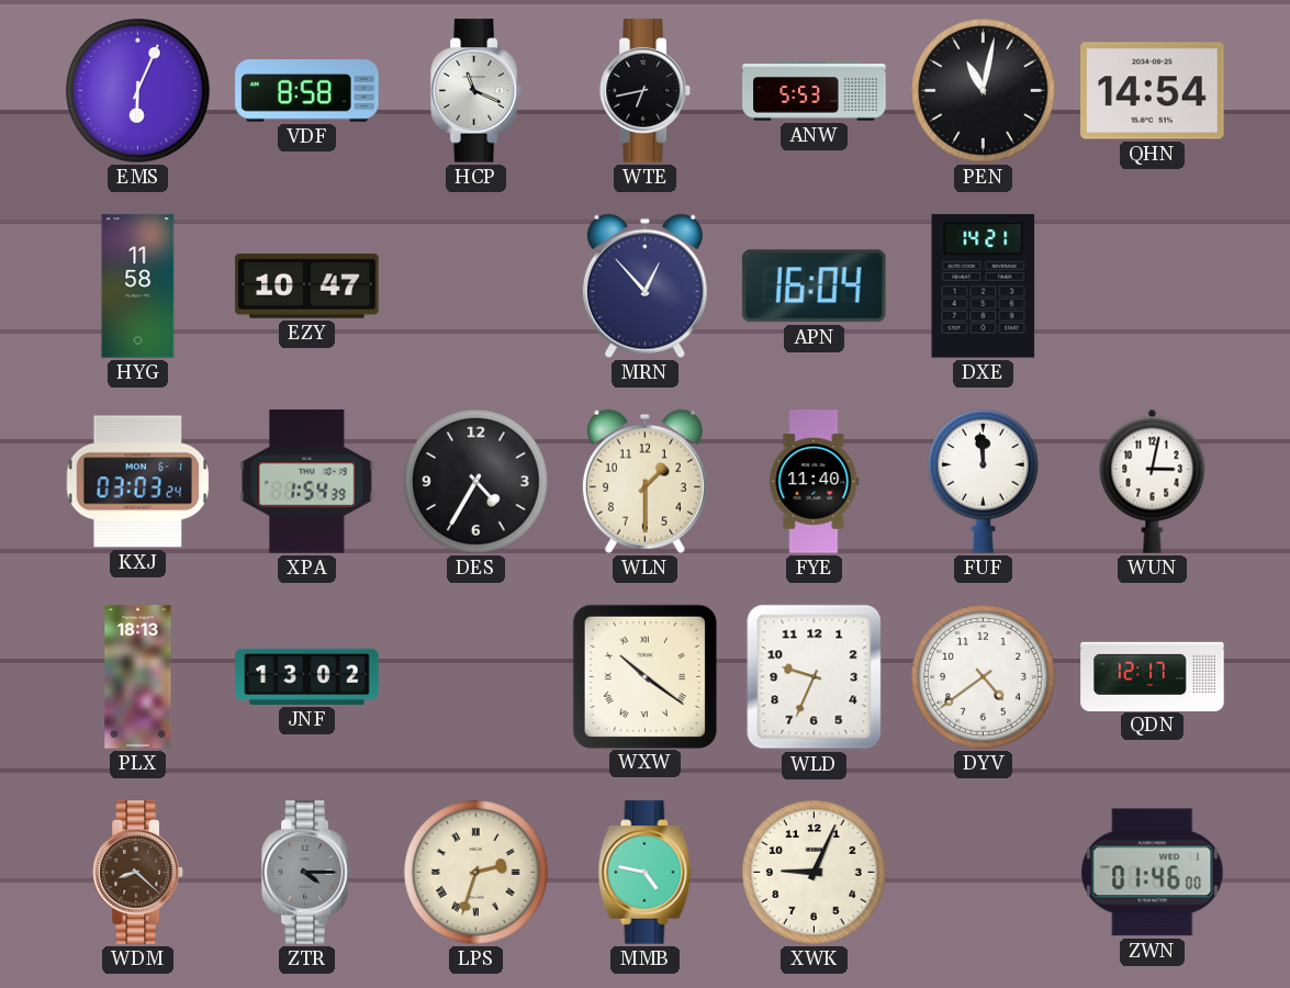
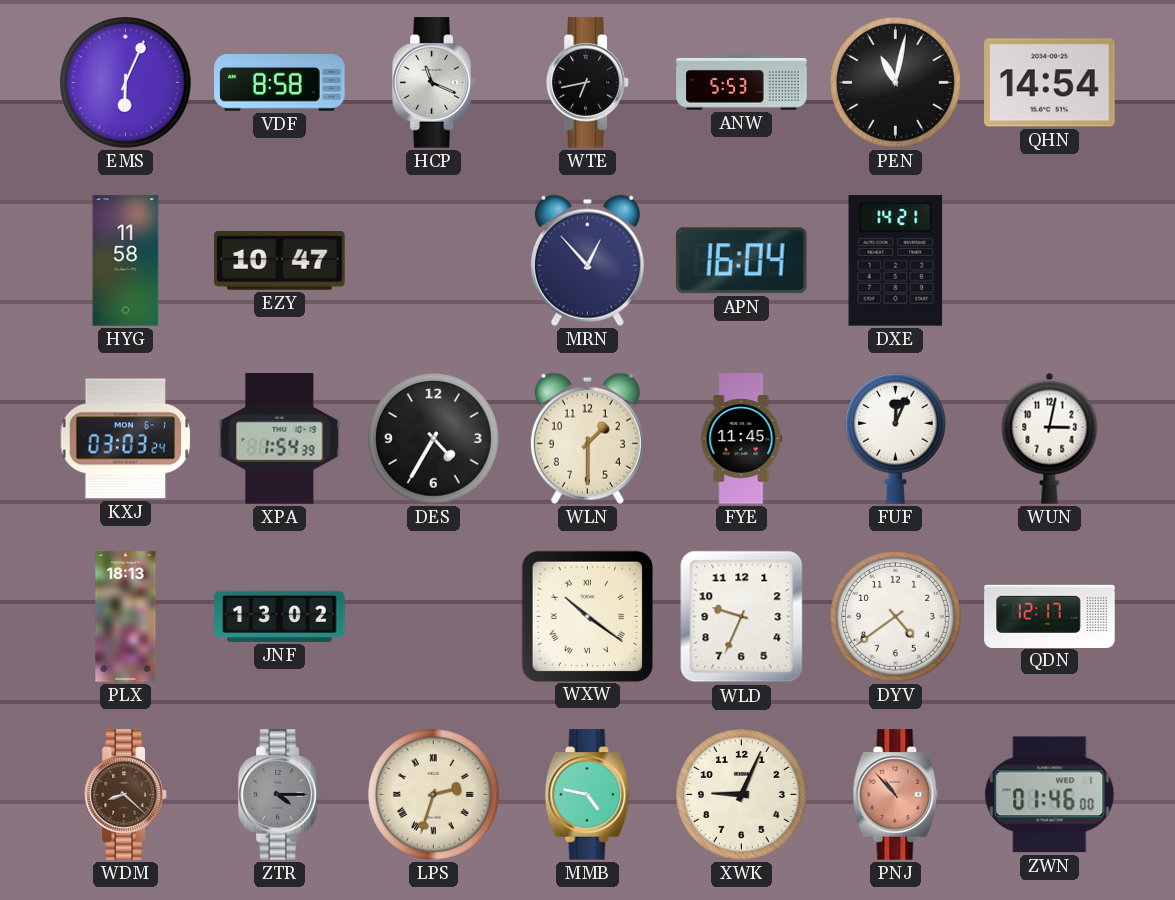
FYE: 11:40 -> 11:45
FUF: 11:59 -> 12:04
PNJ: none -> 10:53
